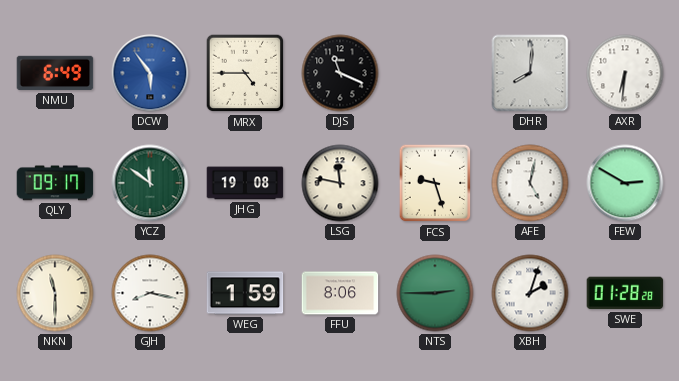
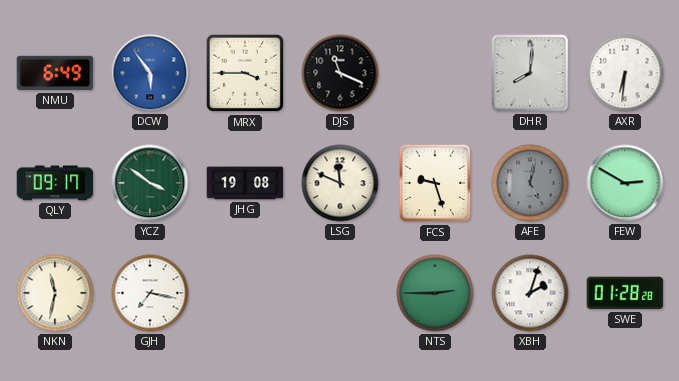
MRX: 4:45 -> 3:45
YCZ: 11:51 -> 3:51
LSG: 11:47 -> 11:49
AFE dial: white -> grey
NKN: 11:30 -> 11:32
GJH: 8:17 -> 7:17
WEG: 1:59 -> none
FFU: 8:06 -> none
